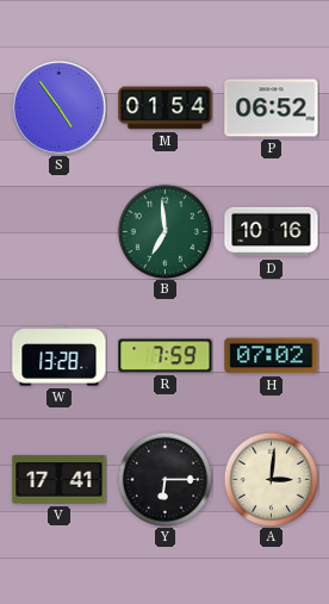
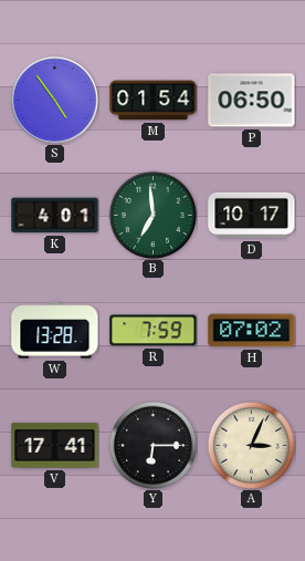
P: 06:52 -> 06:50
K: none -> 4:01
D: 10:16 -> 10:17
A: 3:01 -> 3:04
